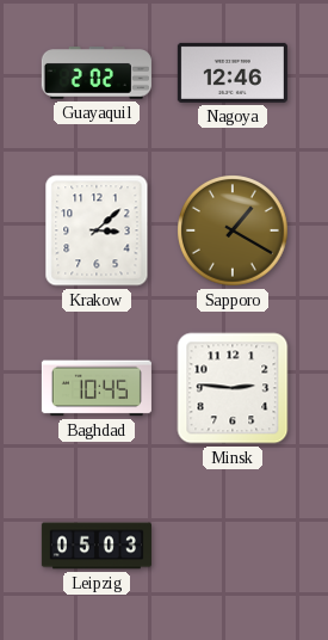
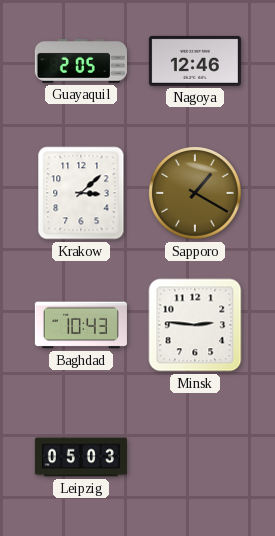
Guayaquil: 2:02 -> 2:05
Baghdad: 10:45 -> 10:43
